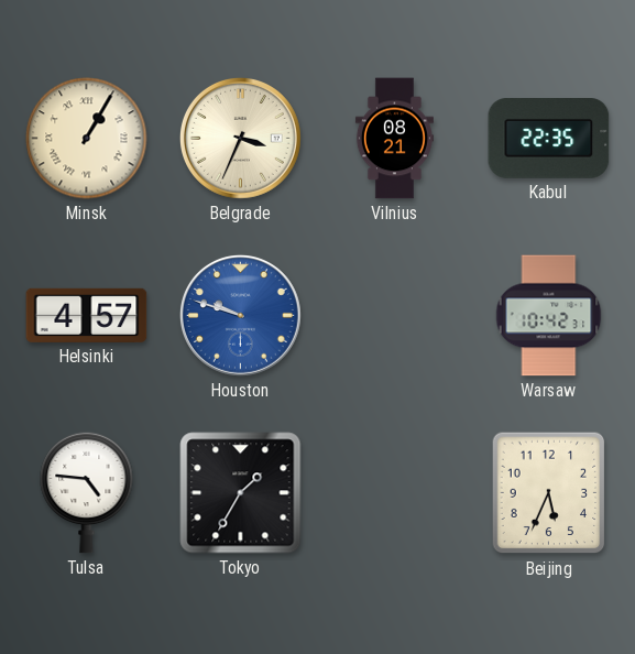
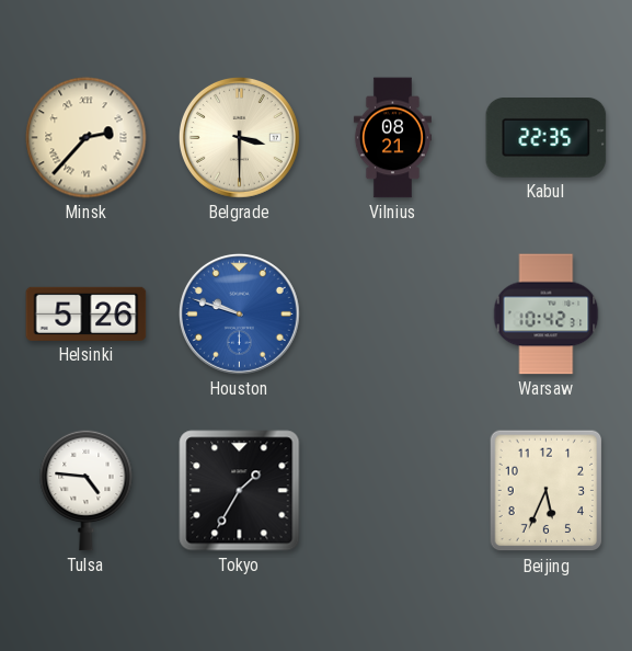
Minsk: 1:05 -> 2:37
Belgrade: 3:34 -> 3:30
Helsinki: 4:57 -> 5:26
